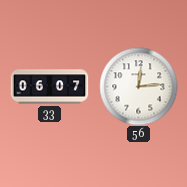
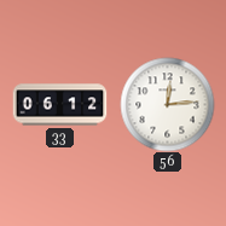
33: 06:07 -> 06:12
